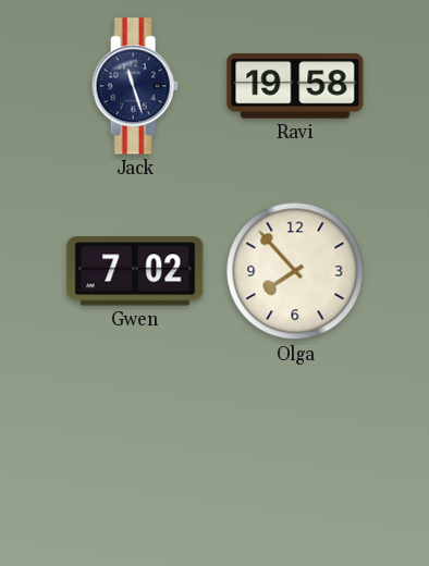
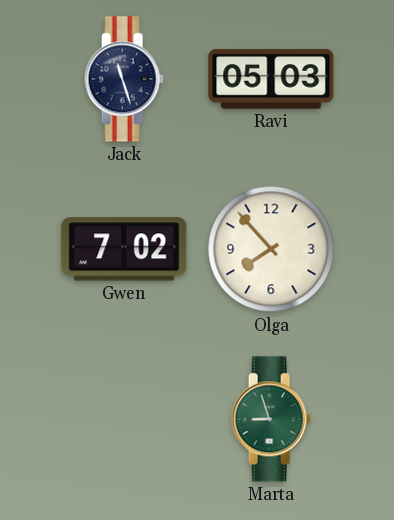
Ravi: 19:58 -> 05:03
Marta: none -> 8:57
